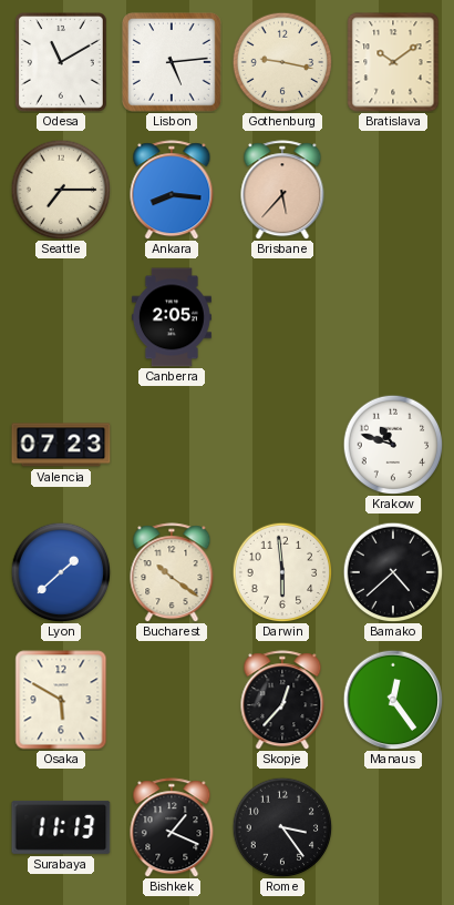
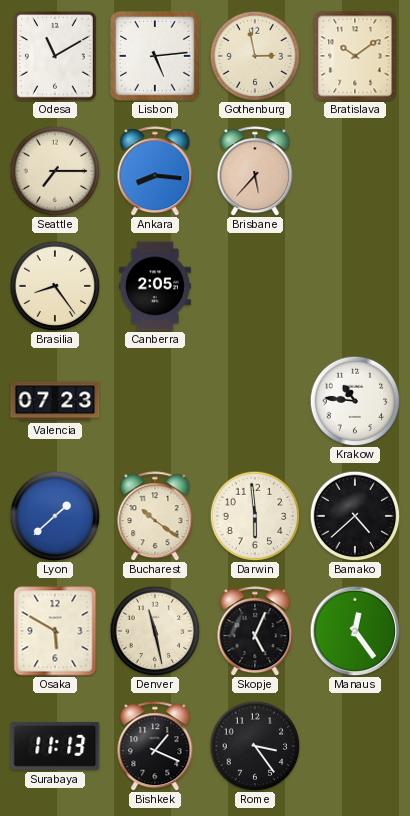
Gothenburg: 9:17 -> 2:58
Brasilia: none -> 8:24
Krakow: 10:48 -> 10:46
Denver: none -> 11:28
Skopje: 12:37 -> 5:04
